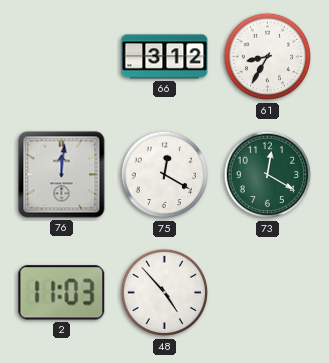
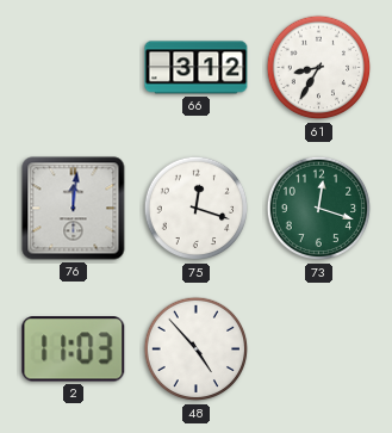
75: 12:20 -> 12:18
73: 12:20 -> 12:18
